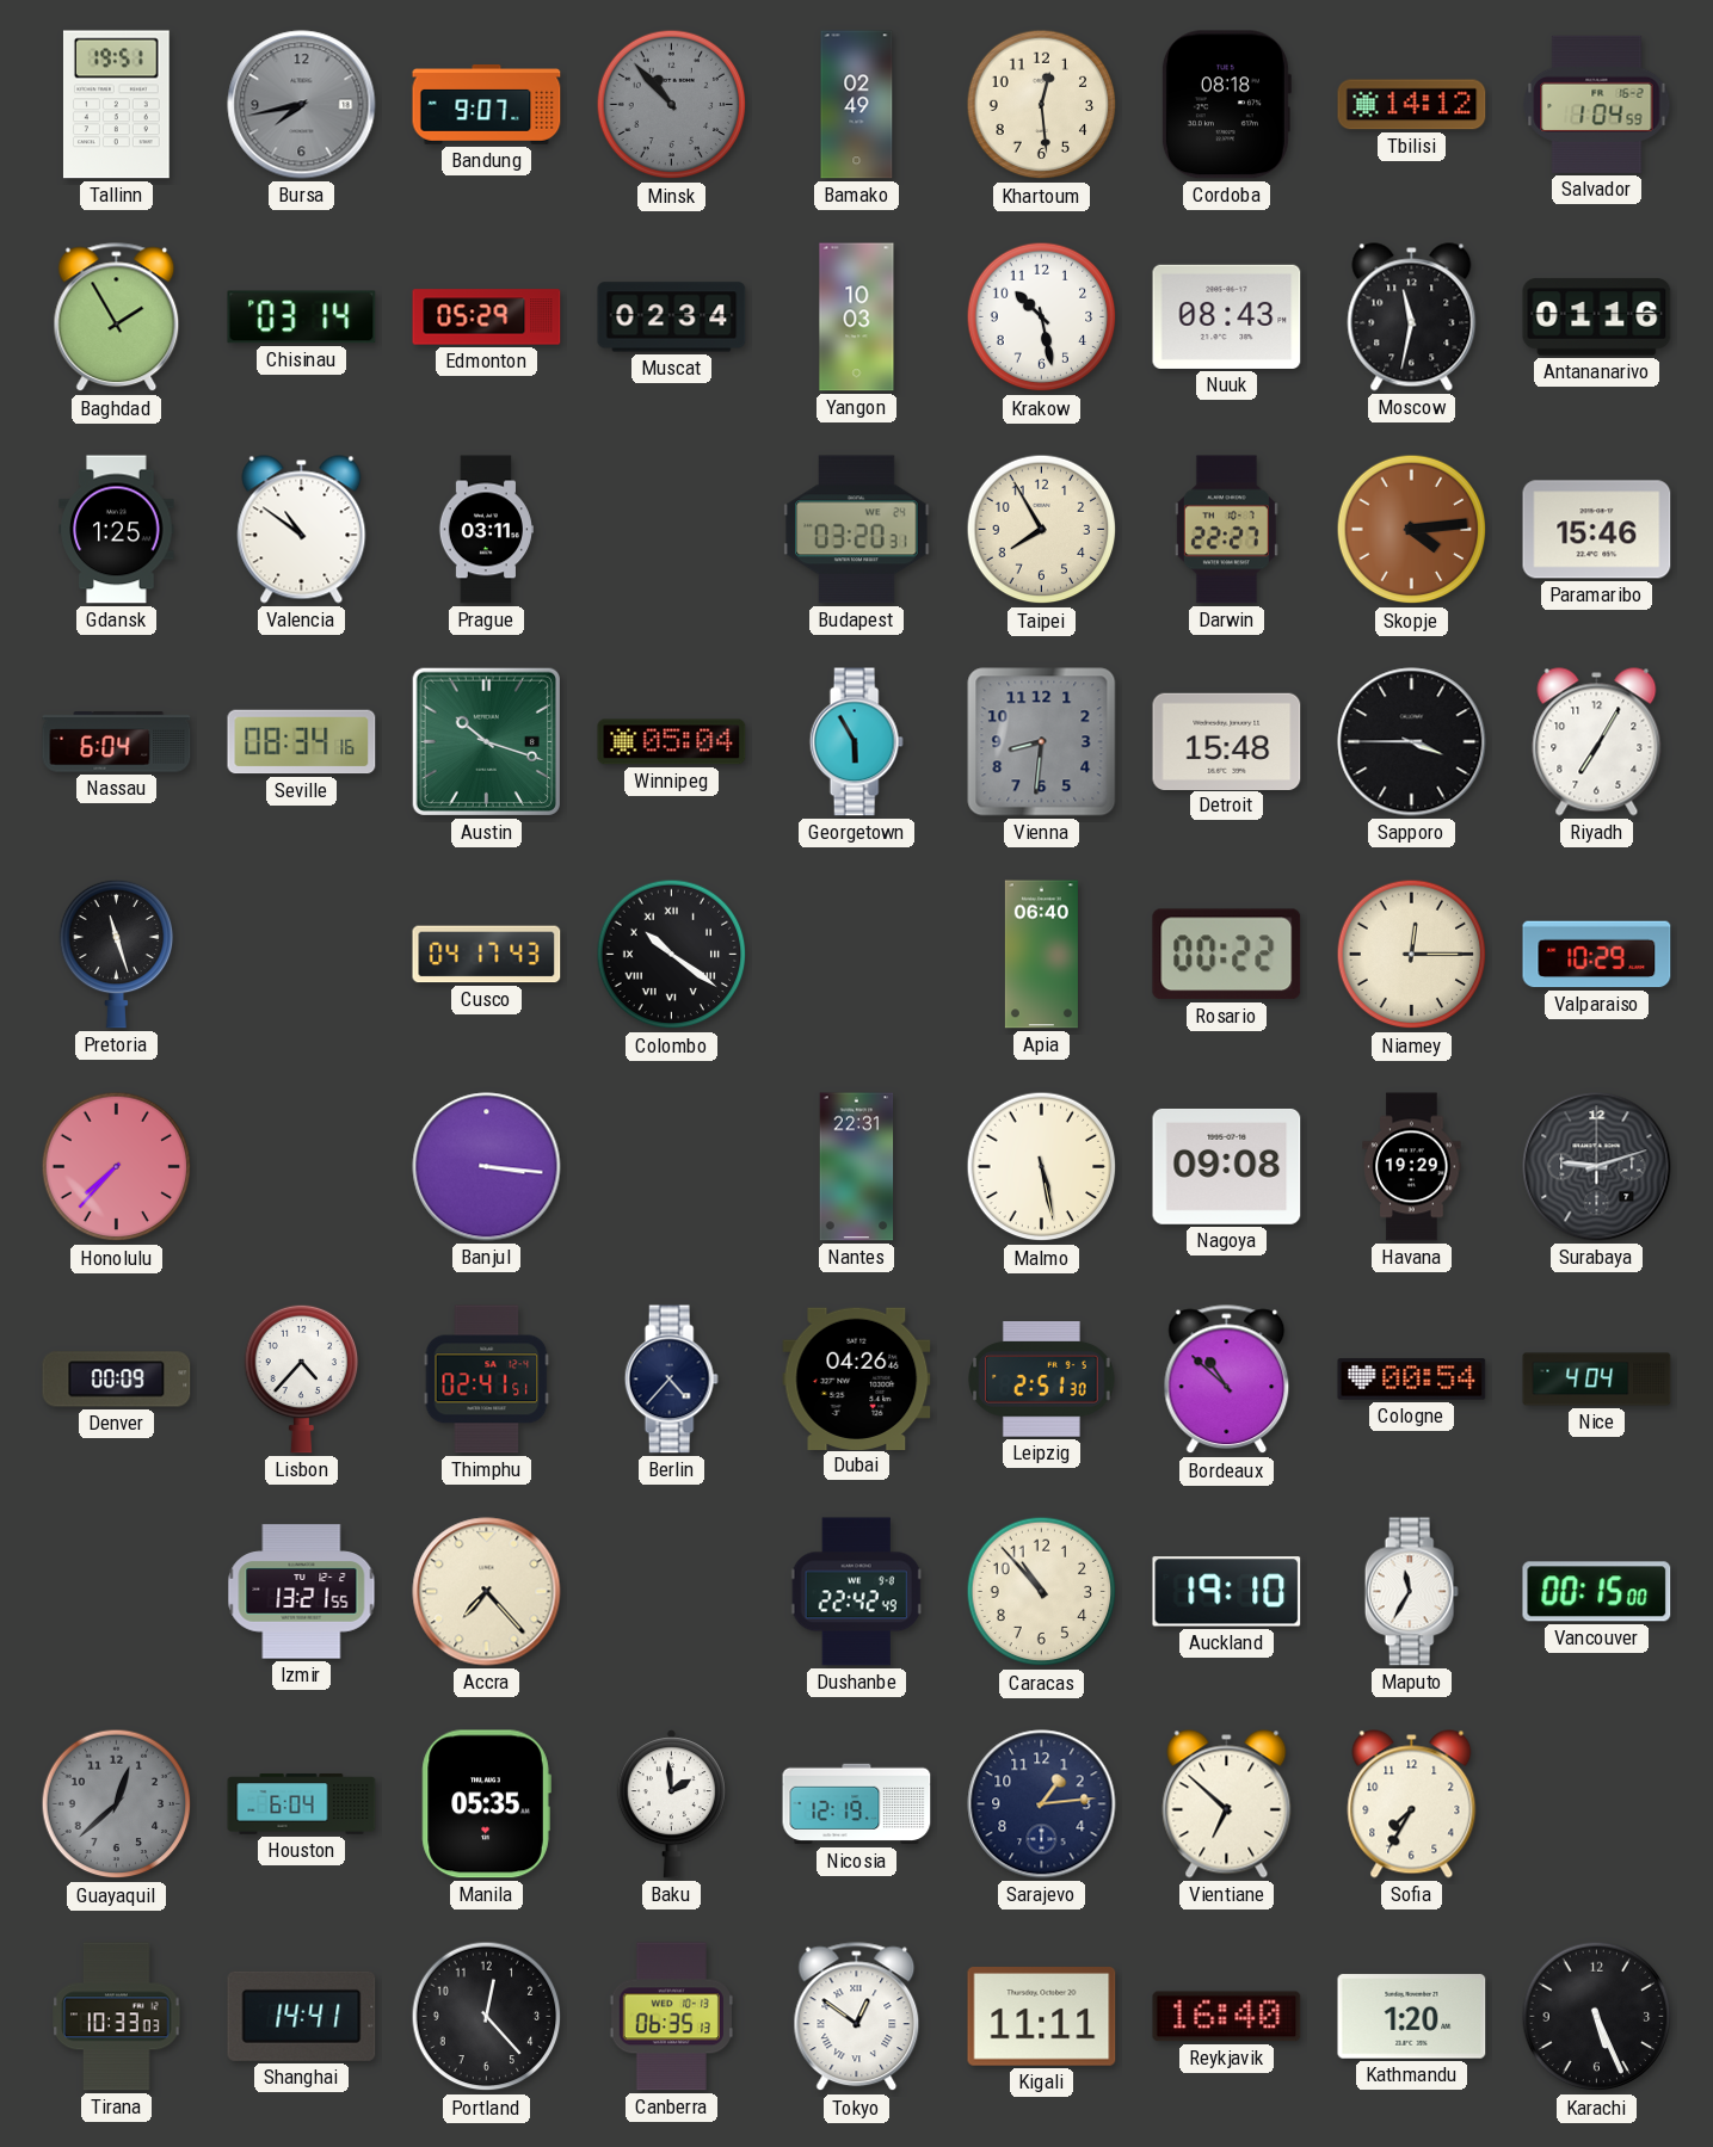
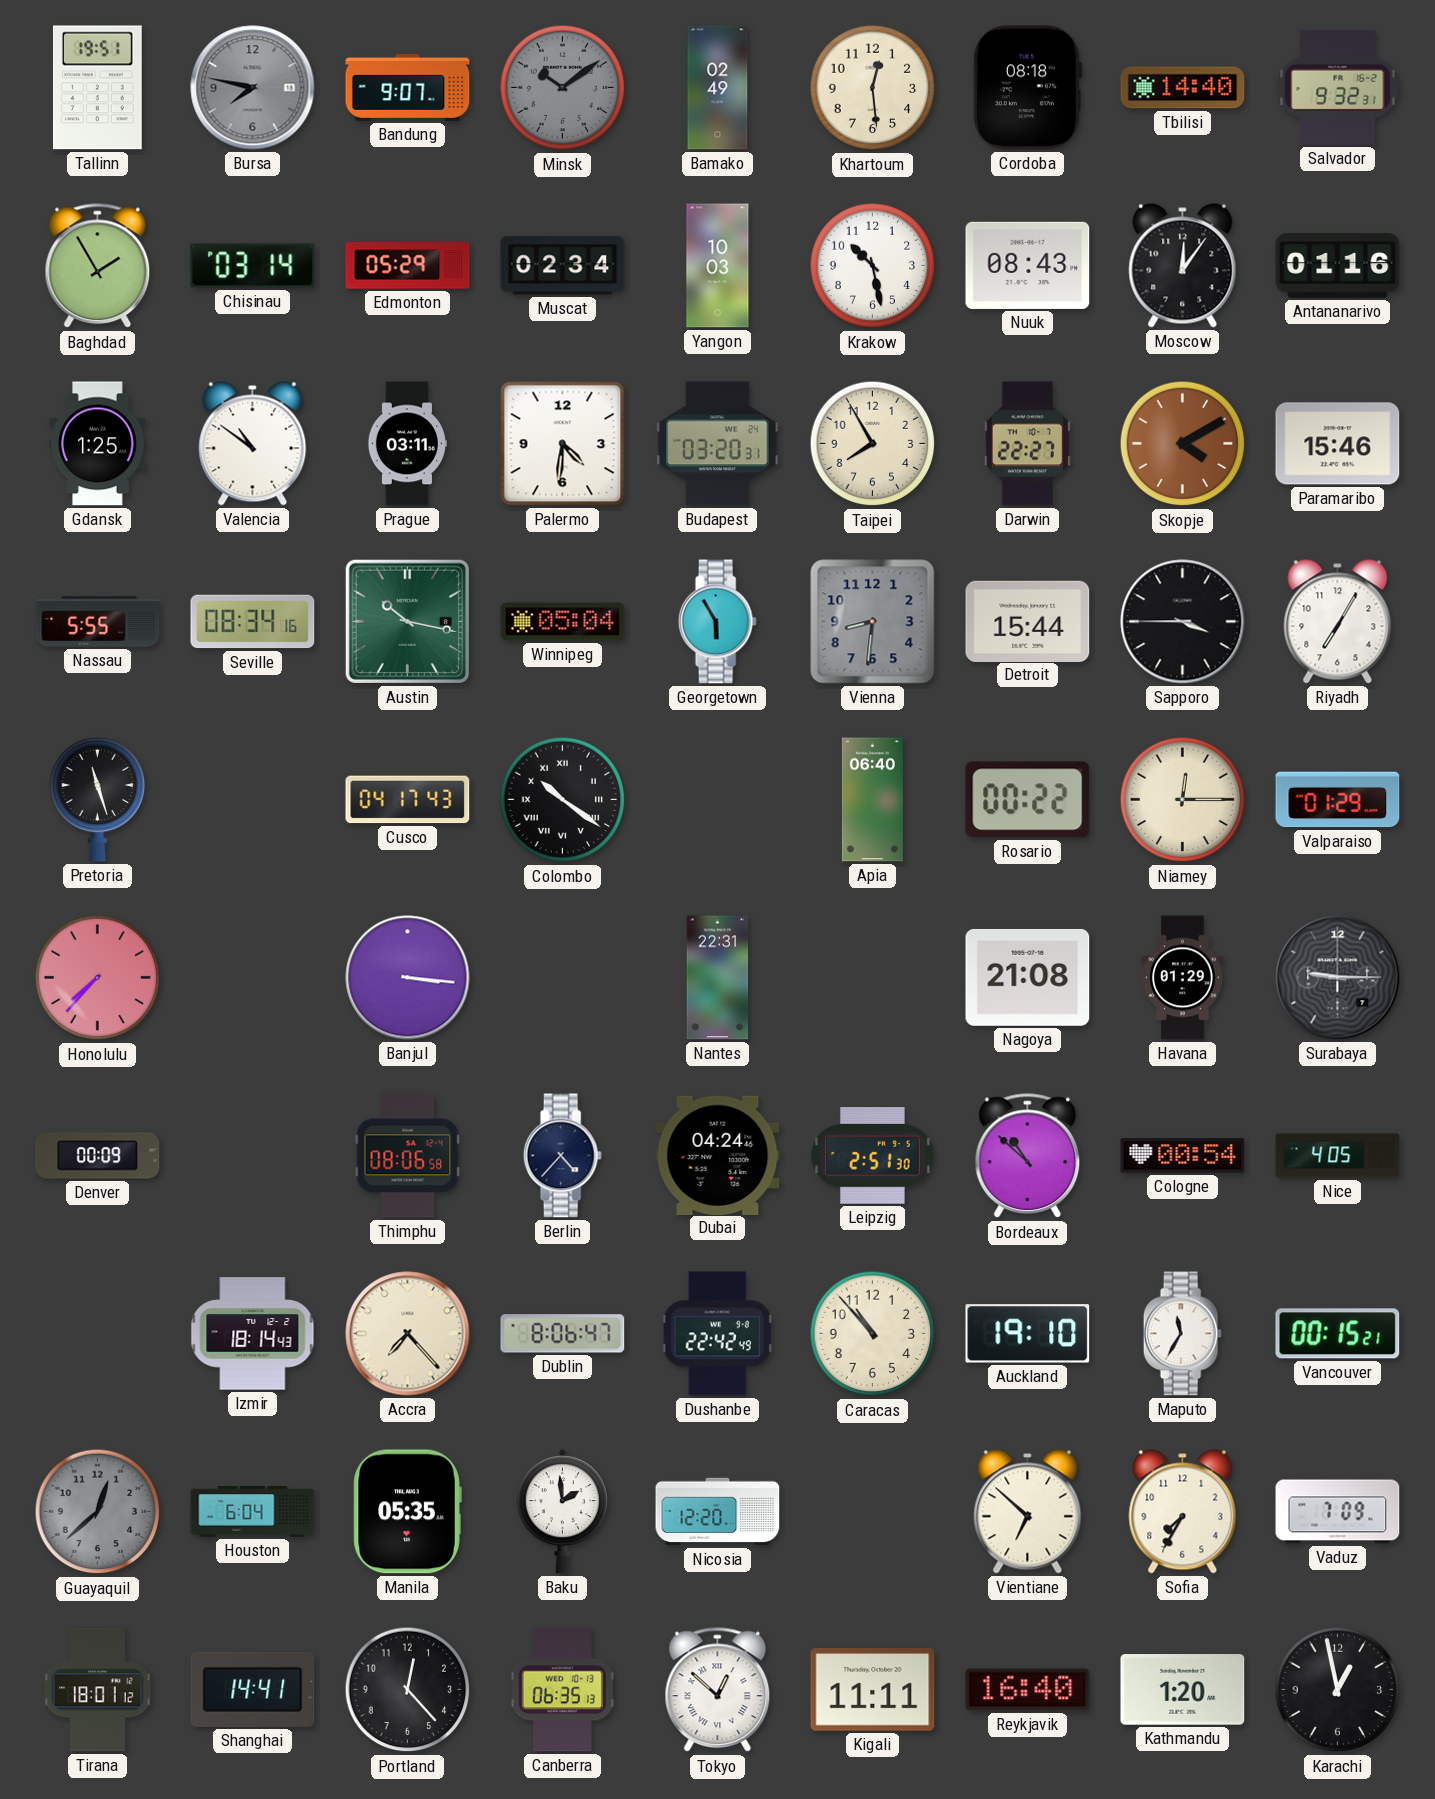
Bursa: 7:43 -> 7:47
Minsk: 10:53 -> 10:09
Tbilisi: 14:12 -> 14:40
Salvador: 1:04 -> 9:32
Moscow: 11:32 -> 12:06
Palermo: none -> 4:31
Skopje: 4:14 -> 4:10
Nassau: 6:04 -> 5:55
Austin: 10:18 -> 10:17
Detroit: 15:48 -> 15:44
Valparaiso: 10:29 -> 01:29
Malmo: 5:28 -> none
Nagoya: 09:08 -> 21:08
Havana: 19:29 -> 01:29
Surabaya: 9:12 -> 9:15
Lisbon: 4:37 -> none
Thimphu: 02:41 -> 08:06
Dubai: 04:26 -> 04:24
Nice: 4:04 -> 4:05
Izmir: 13:21 -> 18:14
Dublin: none -> 8:06
Vancouver: 00:15:00 -> 00:15:21
Nicosia: 12:19 -> 12:20
Sarajevo: 1:14 -> none
Vaduz: none -> 7:09
Tirana: 10:33 -> 18:01
Tokyo: 12:51 -> 12:52
Karachi: 5:26 -> 12:58
